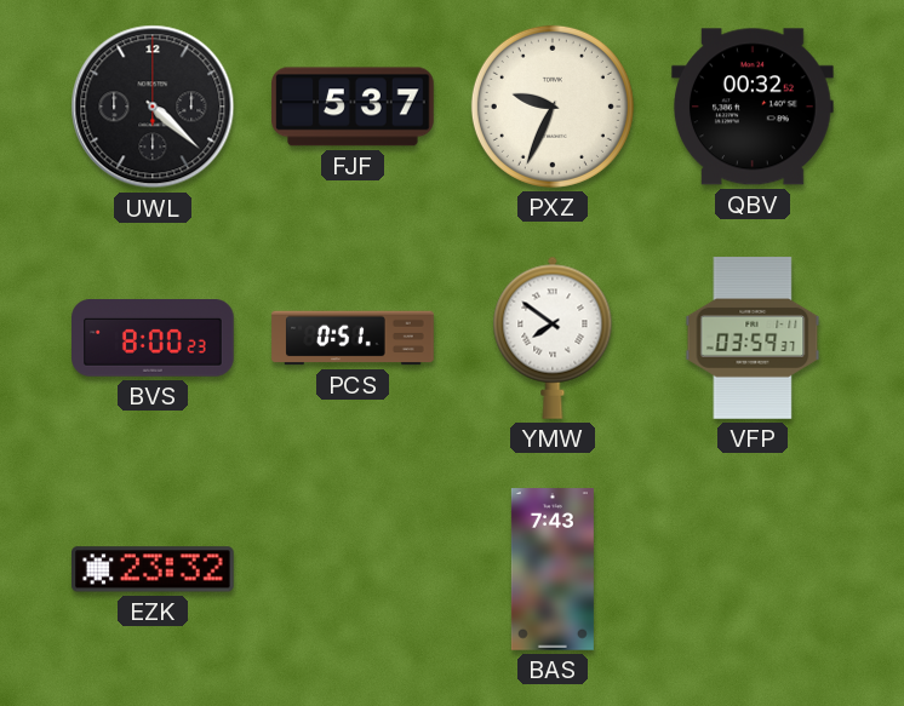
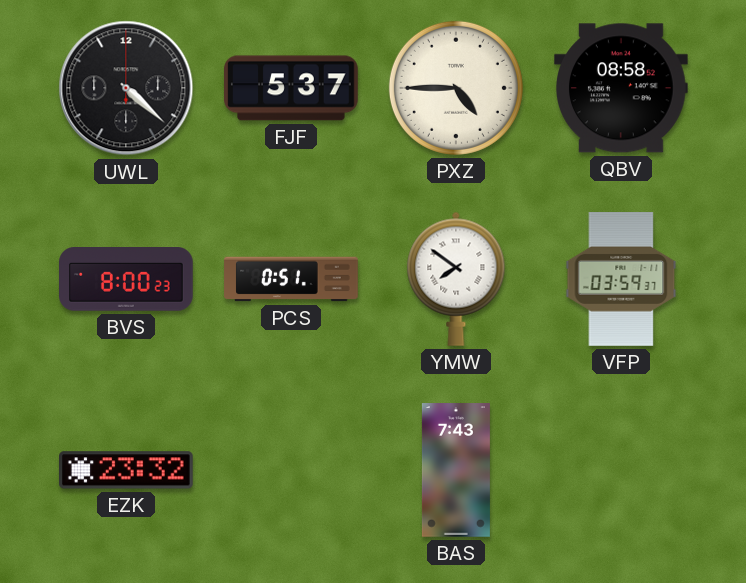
PXZ: 9:34 -> 4:45
QBV: 00:32 -> 08:58
